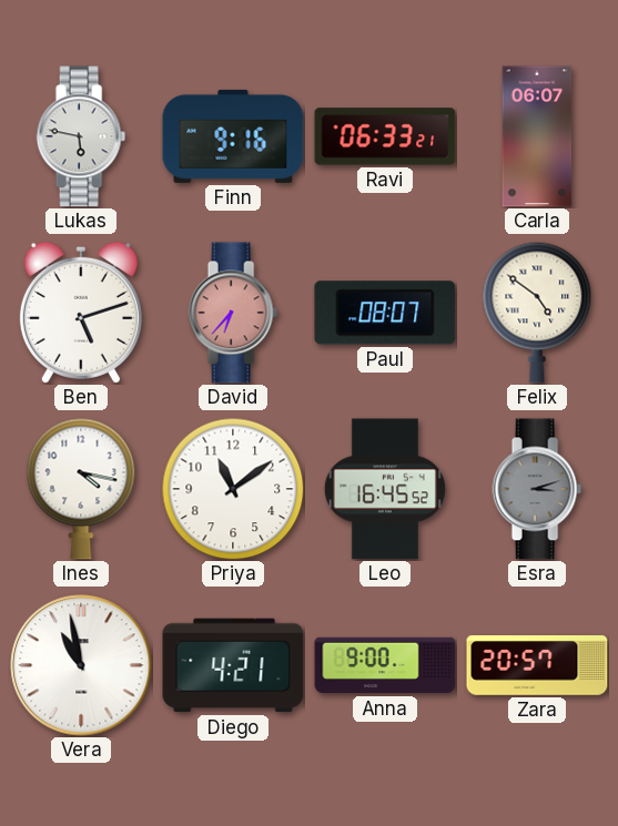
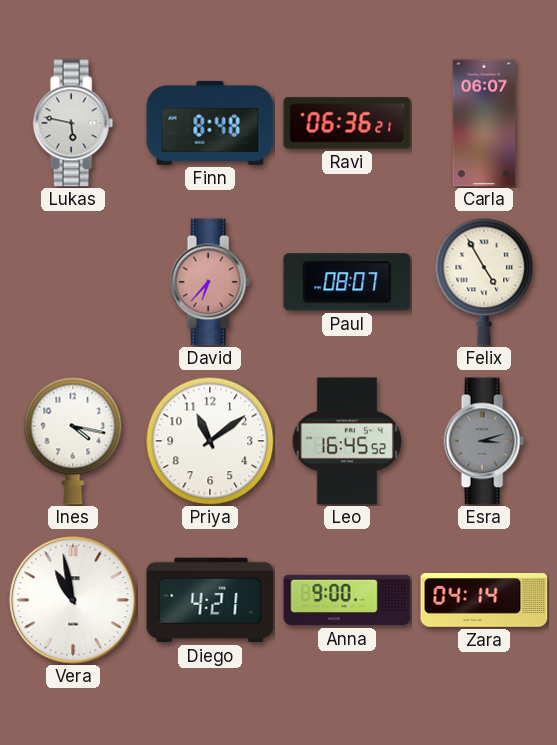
Finn: 9:16 -> 8:48
Ravi: 06:33 -> 06:36
Ben: 5:12 -> none
Felix: 4:51 -> 4:55
Zara: 20:57 -> 04:14
